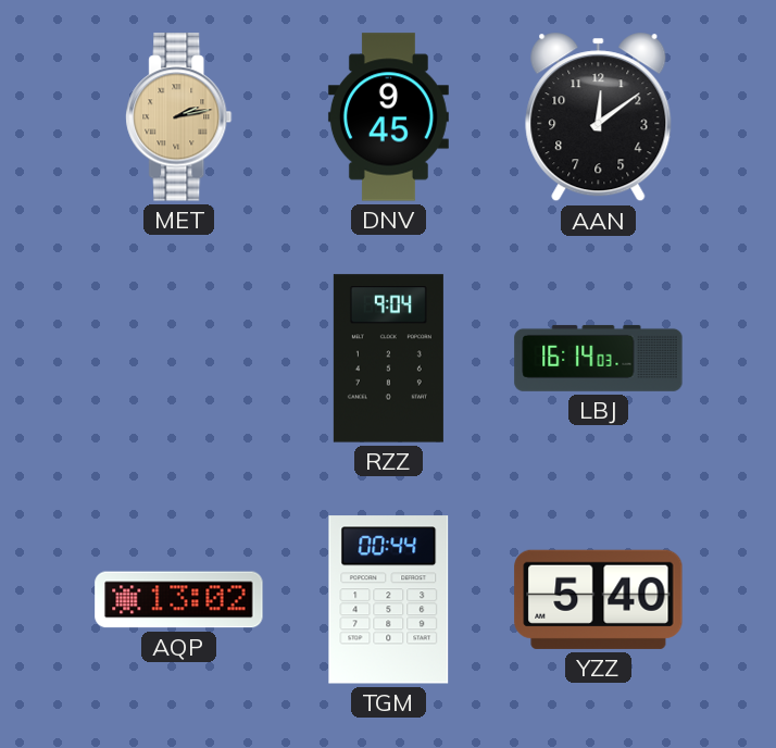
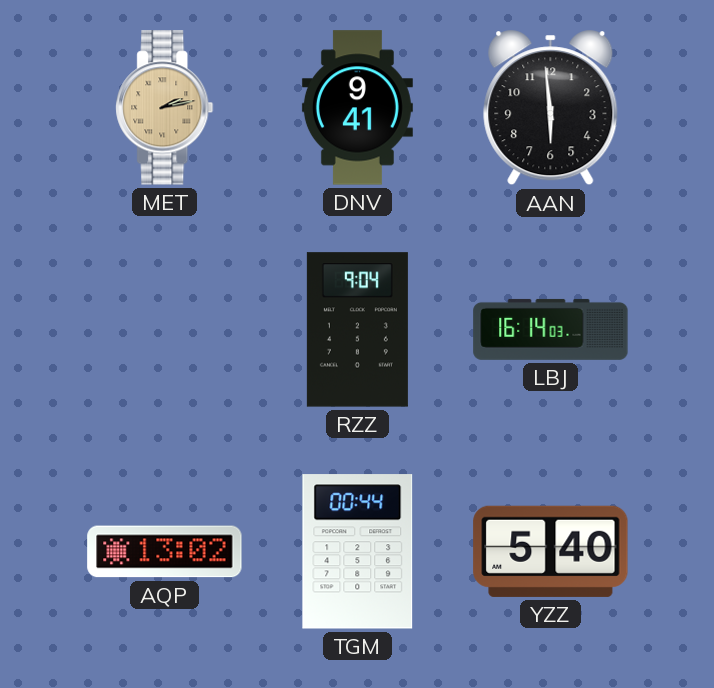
DNV: 9:45 -> 9:41
AAN: 12:09 -> 5:59
